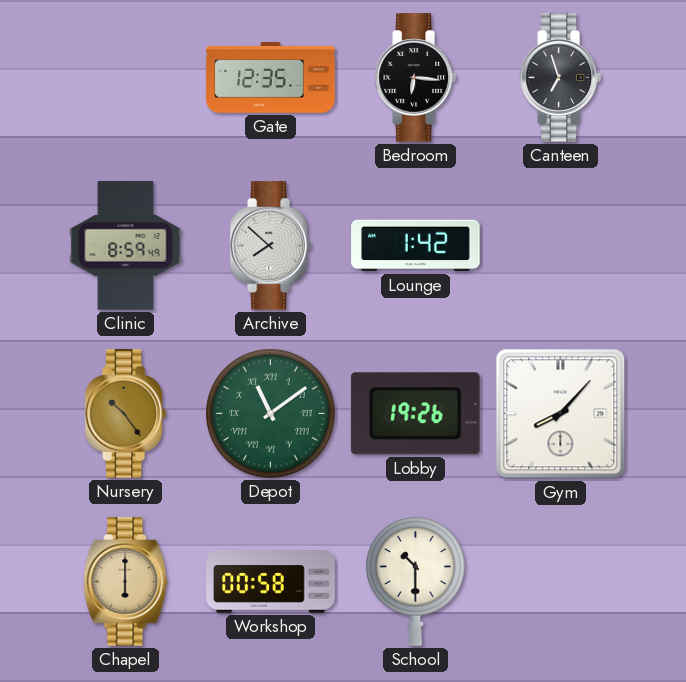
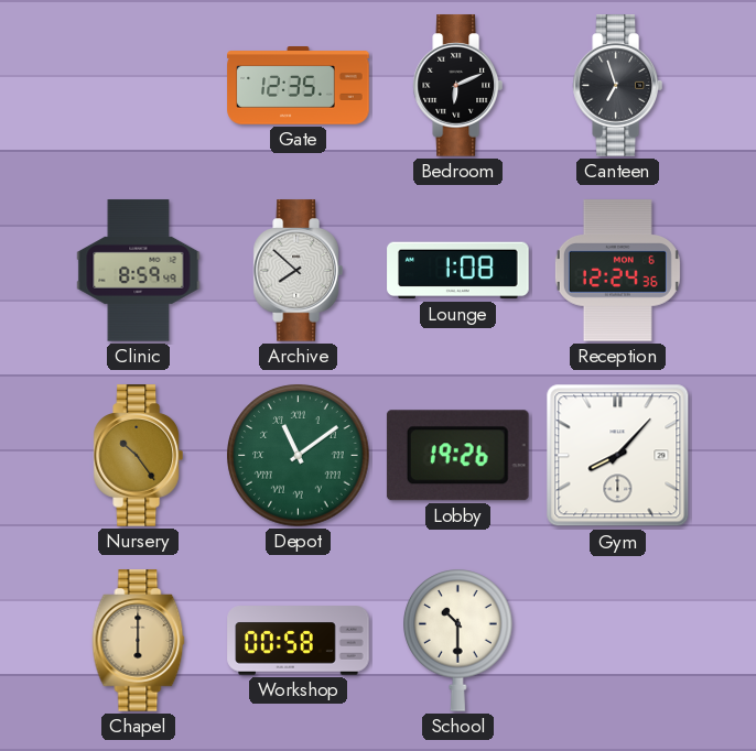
Bedroom: 6:16 -> 6:11
Lounge: 1:42 -> 1:08
Reception: none -> 12:24
